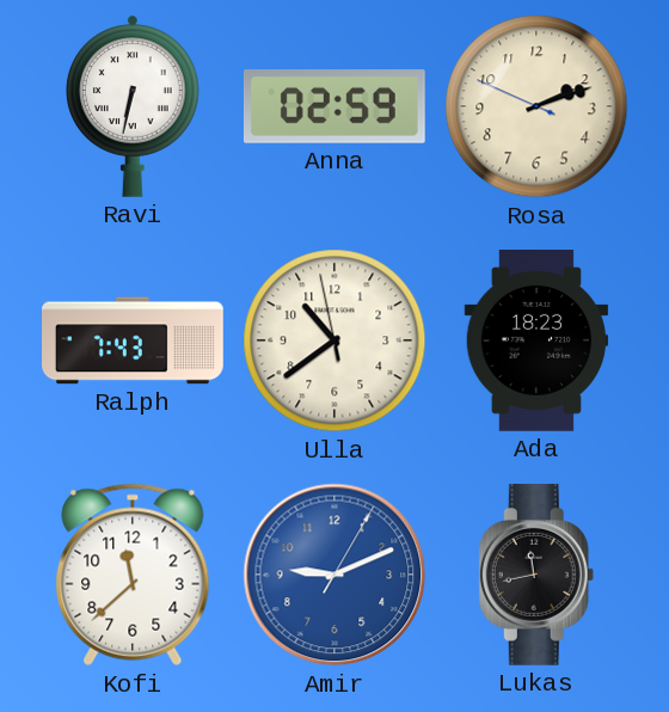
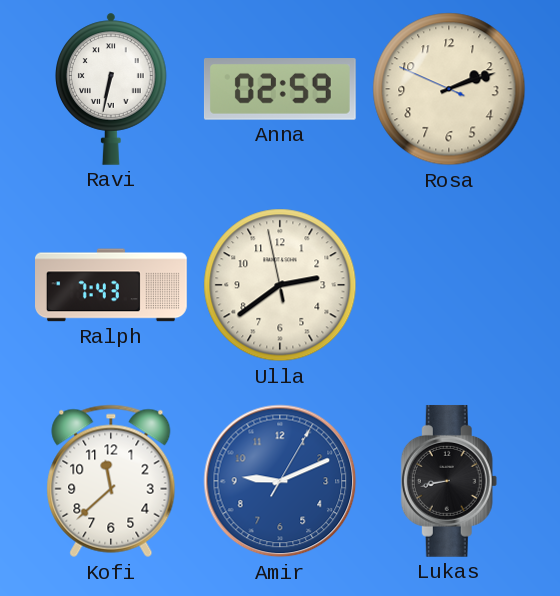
Ulla: 10:38 -> 2:38
Ada: 18:23 -> none
Lukas: 11:43 -> 8:43
